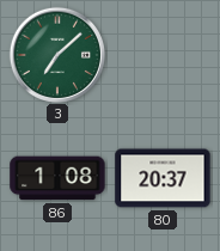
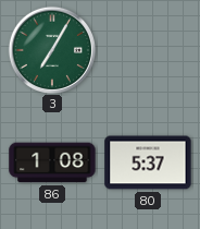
3: 7:08 -> 7:05
80: 20:37 -> 5:37
